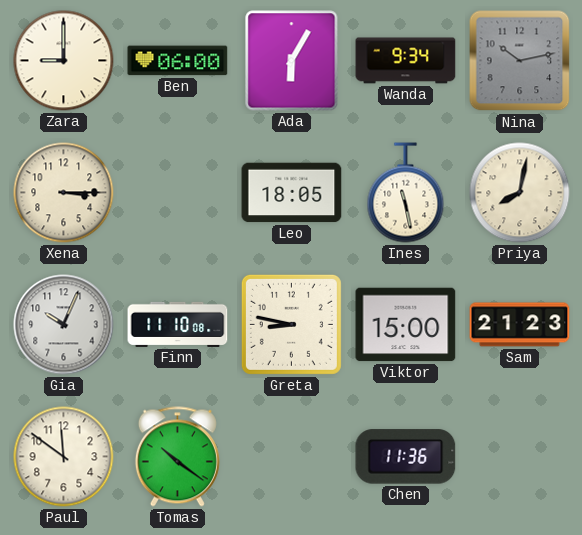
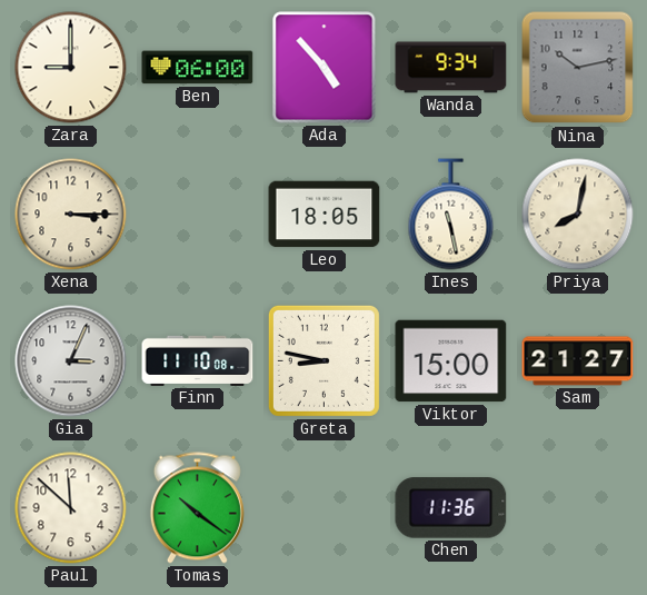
Ada: 6:05 -> 4:53
Gia: 10:04 -> 3:04
Sam: 21:23 -> 21:27
Paul: 11:51 -> 11:52
